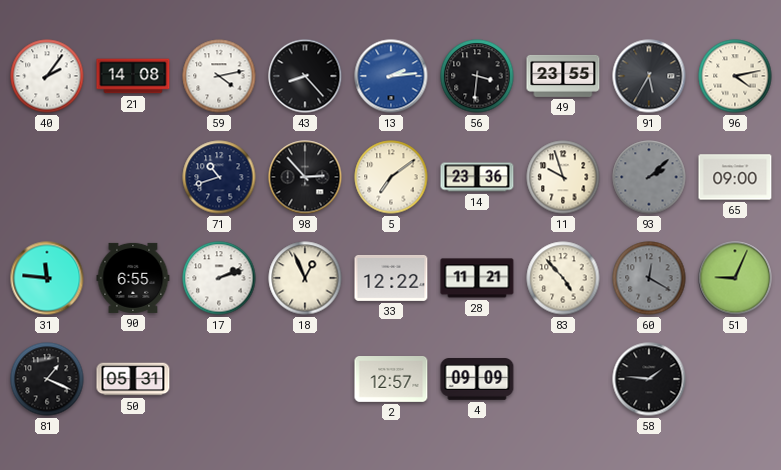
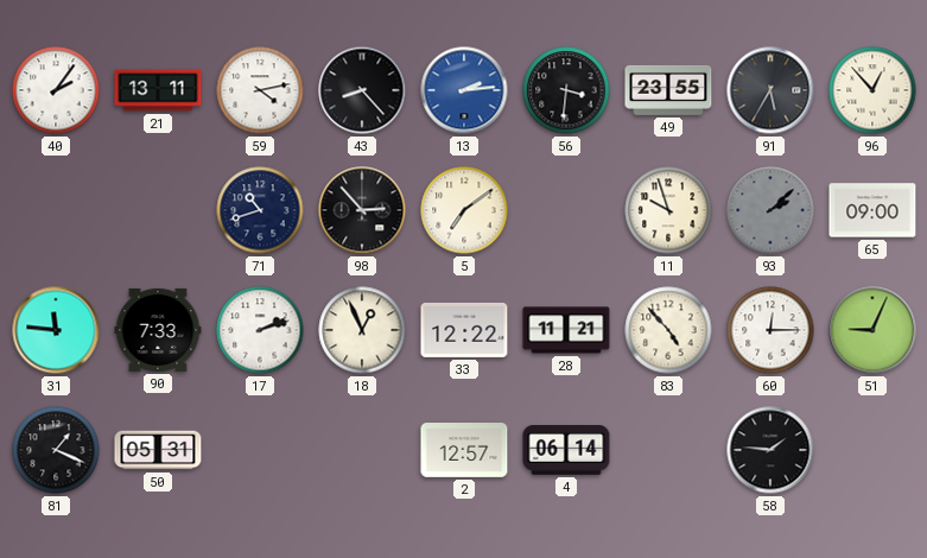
21: 14:08 -> 13:11
96: 4:13 -> 12:53
14: 23:36 -> none
90: 6:55 -> 7:33
60: 12:20 -> 12:15
60 dial: grey -> white
4: 09:09 -> 06:14
